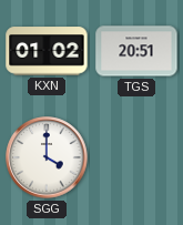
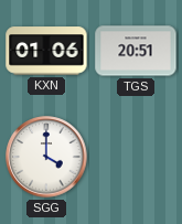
KXN: 01:02 -> 01:06
